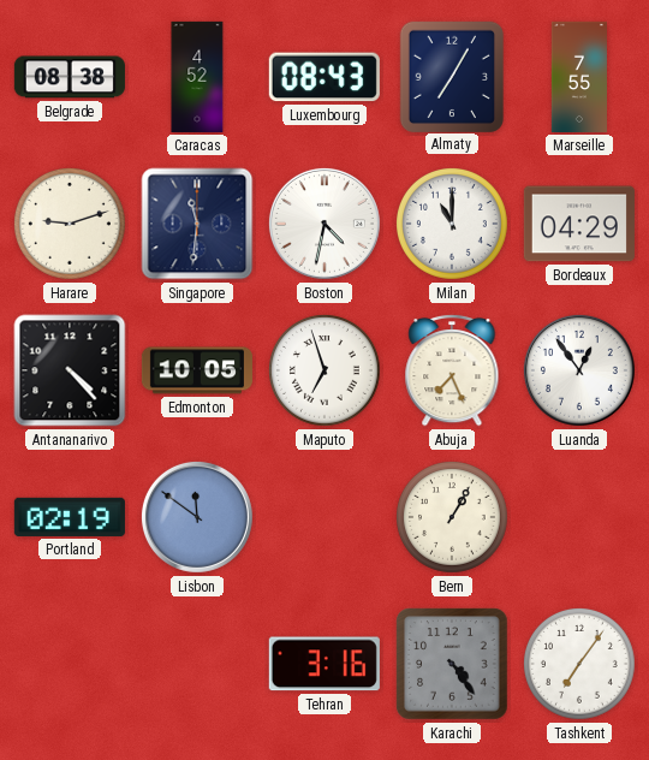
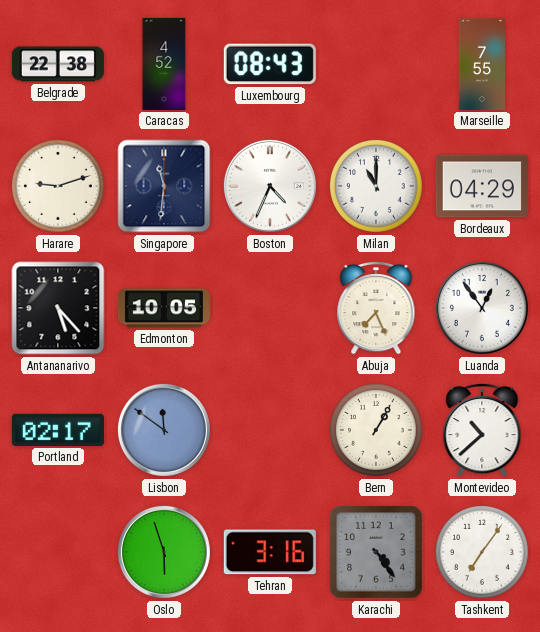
Belgrade: 08:38 -> 22:38
Almaty: 7:05 -> none
Boston: 4:32 -> 4:34
Antananarivo: 4:23 -> 5:23
Maputo: 6:57 -> none
Portland: 02:19 -> 02:17
Montevideo: none -> 10:38
Oslo: none -> 5:57
